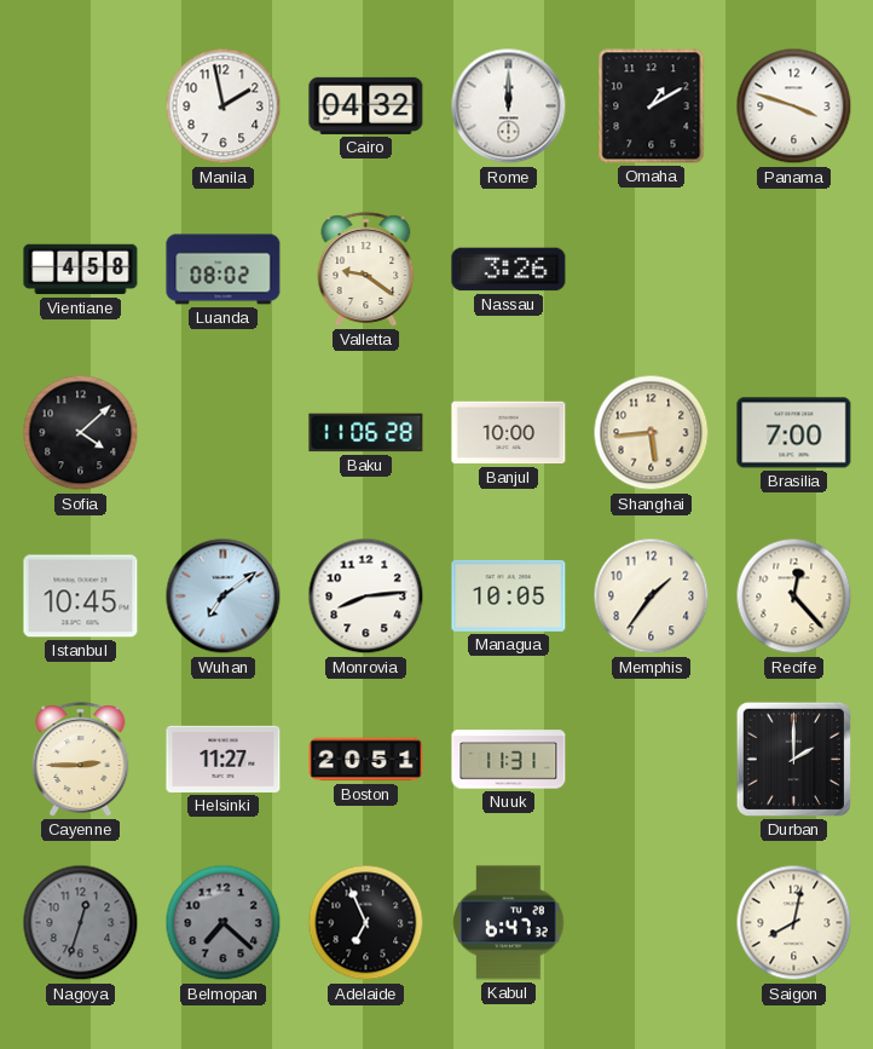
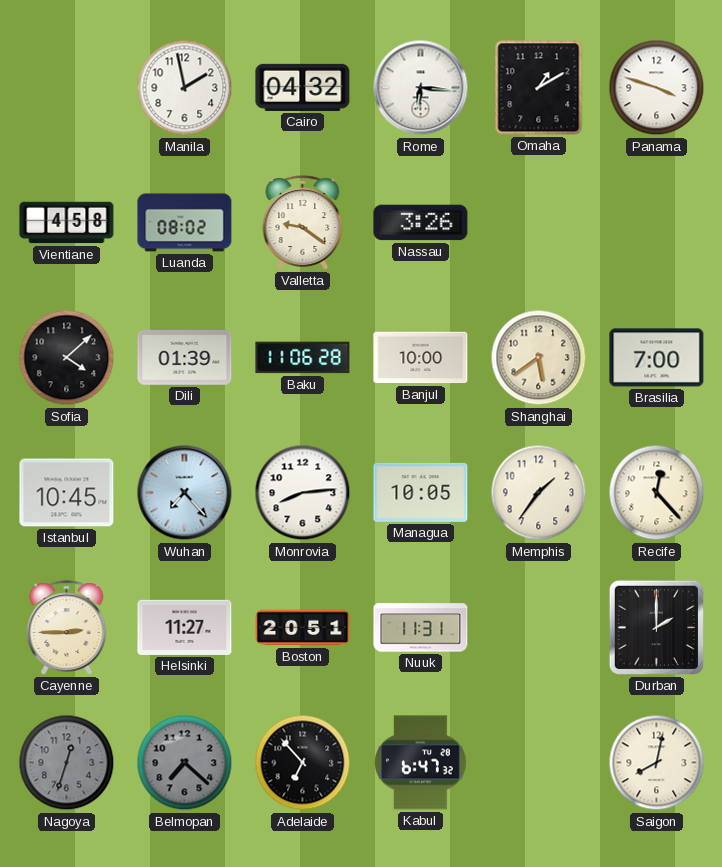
Rome: 12:00 -> 6:16
Dili: none -> 01:39
Shanghai: 5:44 -> 5:39
Wuhan: 7:09 -> 7:23
Adelaide: 6:56 -> 6:53
